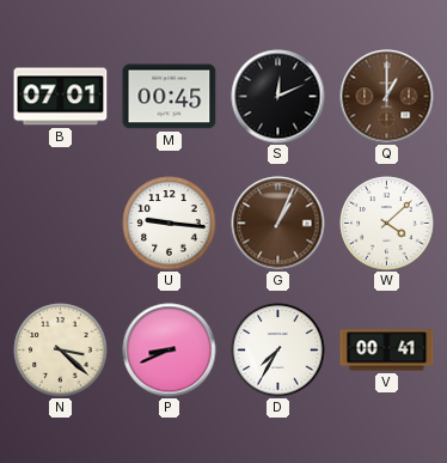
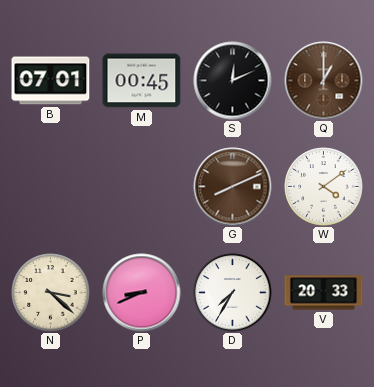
U: 9:16 -> none
G: 1:04 -> 8:11
W: 4:08 -> 4:09
V: 00:41 -> 20:33
